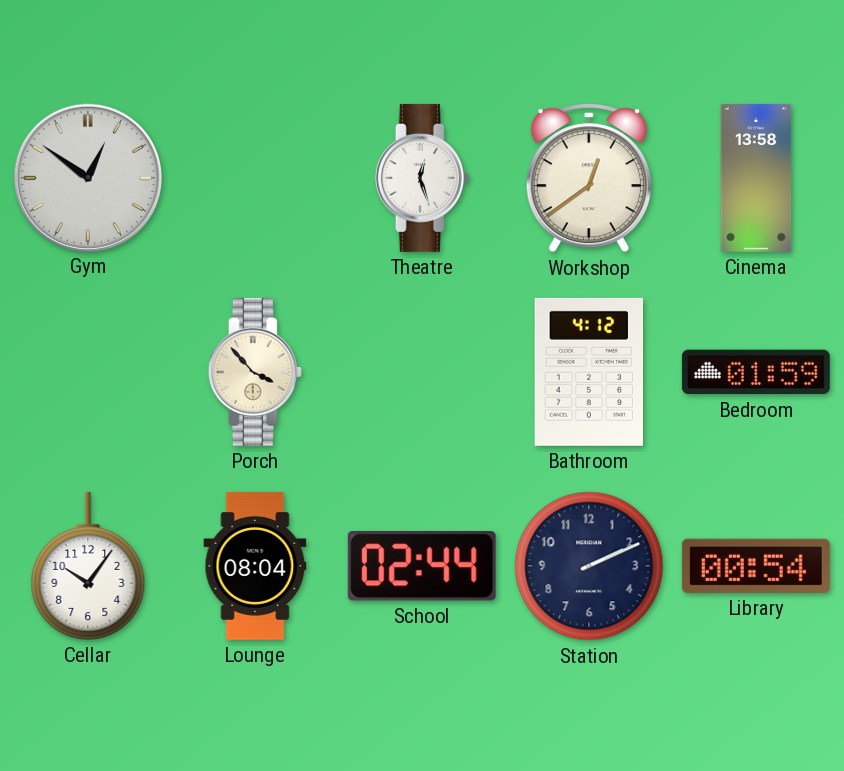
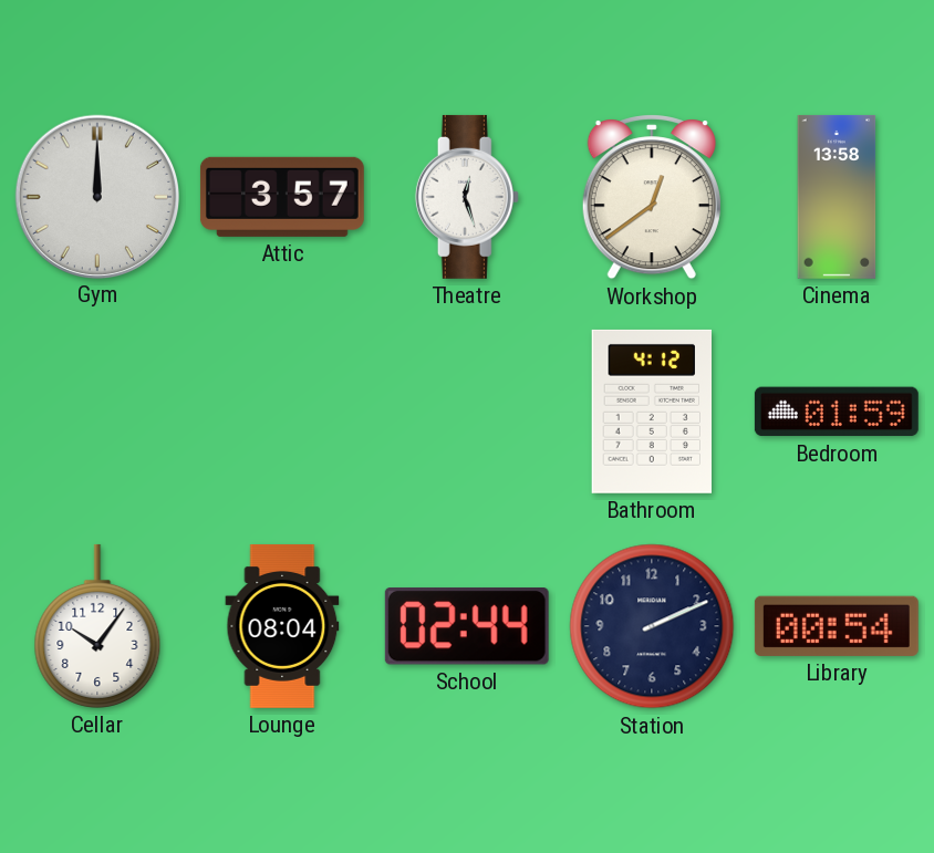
Gym: 12:51 -> 12:00
Attic: none -> 3:57
Porch: 3:53 -> none
